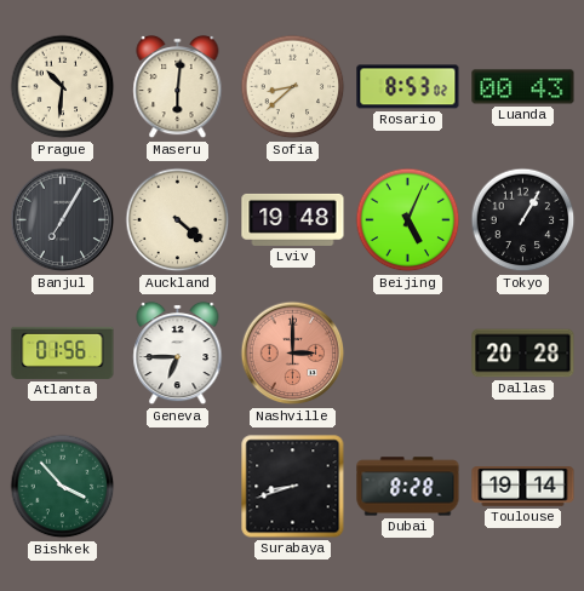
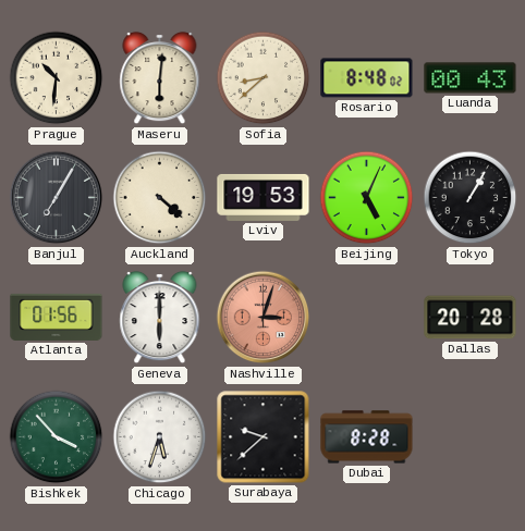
Rosario: 8:53 -> 8:48
Lviv: 19:48 -> 19:53
Geneva: 6:45 -> 6:00
Nashville: 3:00 -> 3:03
Chicago: none -> 5:33
Surabaya: 8:42 -> 9:38
Toulouse: 19:14 -> none
